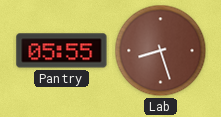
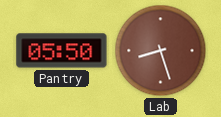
Pantry: 05:55 -> 05:50
